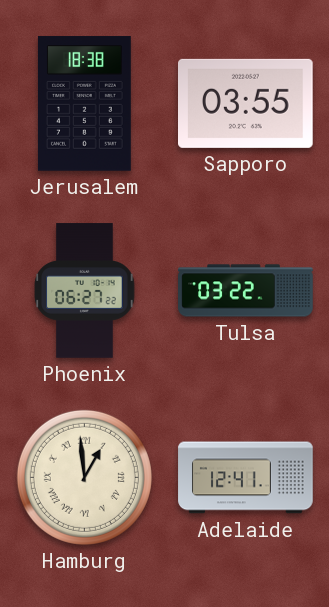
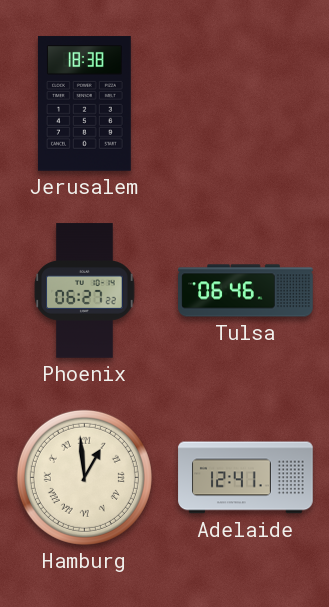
Sapporo: 03:55 -> none
Tulsa: 03:22 -> 06:46
